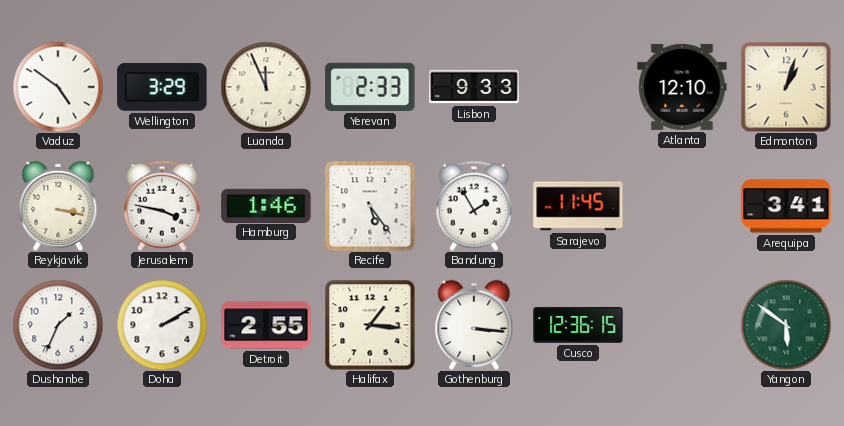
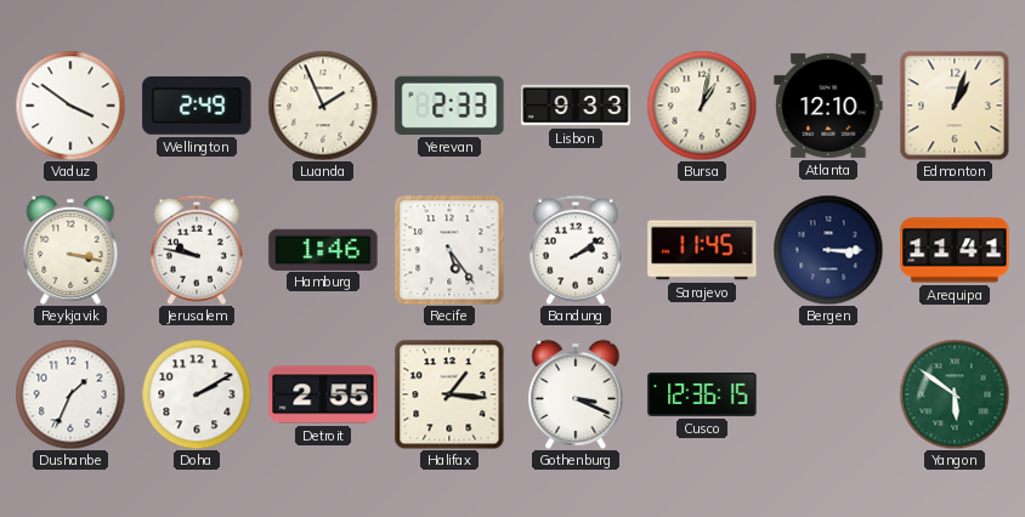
Vaduz: 4:51 -> 3:51
Wellington: 3:29 -> 2:49
Luanda: 11:56 -> 1:56
Bursa: none -> 1:02
Jerusalem: 3:47 -> 9:47
Bandung: 1:55 -> 2:09
Bergen: none -> 3:15
Arequipa: 3:41 -> 11:41
Gothenburg: 3:16 -> 3:19
